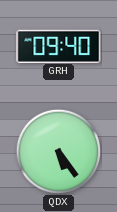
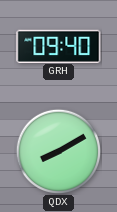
QDX: 5:24 -> 8:10
